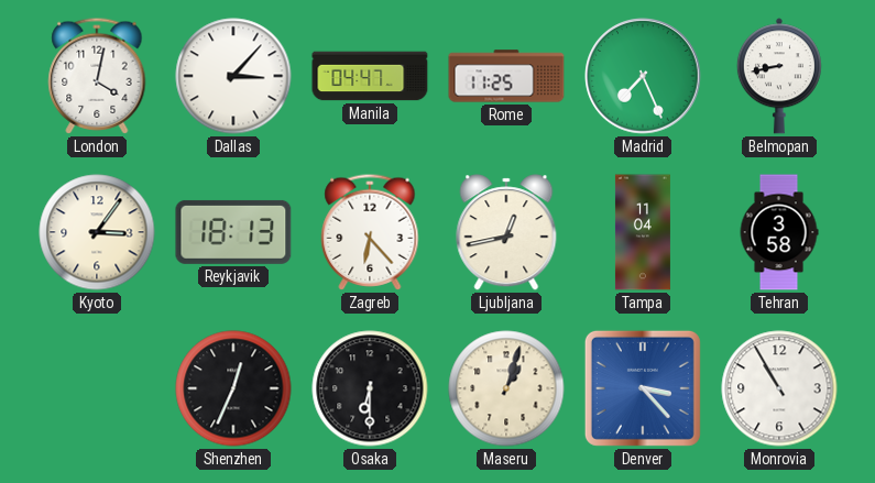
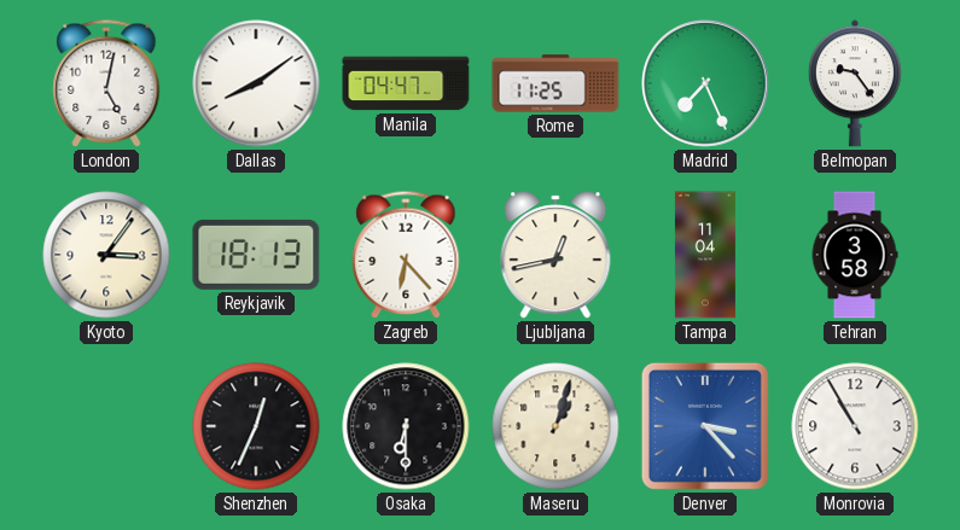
London: 4:02 -> 5:02
Dallas: 3:07 -> 8:09
Belmopan: 8:43 -> 9:24
